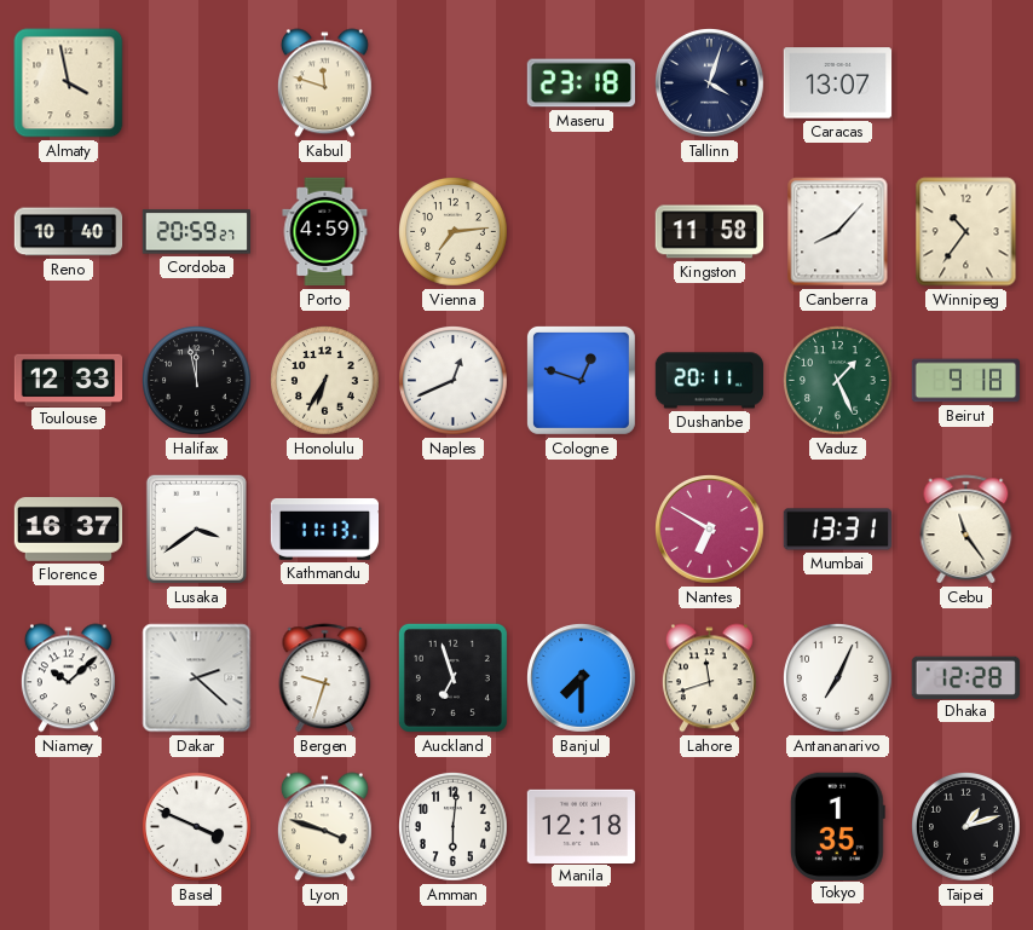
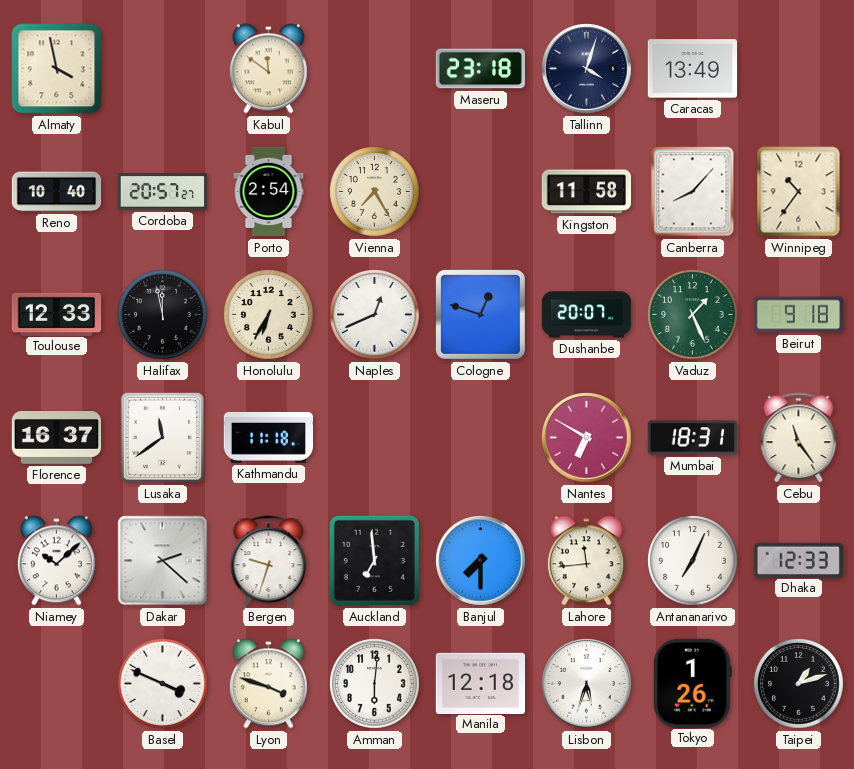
Kabul: 11:48 -> 11:51
Caracas: 13:07 -> 13:49
Cordoba: 20:59 -> 20:57
Porto: 4:59 -> 2:54
Vienna: 7:14 -> 7:25
Dushanbe: 20:11 -> 20:07
Lusaka: 3:39 -> 11:39
Kathmandu: 11:13 -> 11:18
Mumbai: 13:31 -> 18:31
Auckland: 6:57 -> 6:59
Lahore: 11:42 -> 11:44
Dhaka: 12:28 -> 12:33
Lisbon: none -> 5:33
Tokyo: 1:35 -> 1:26
